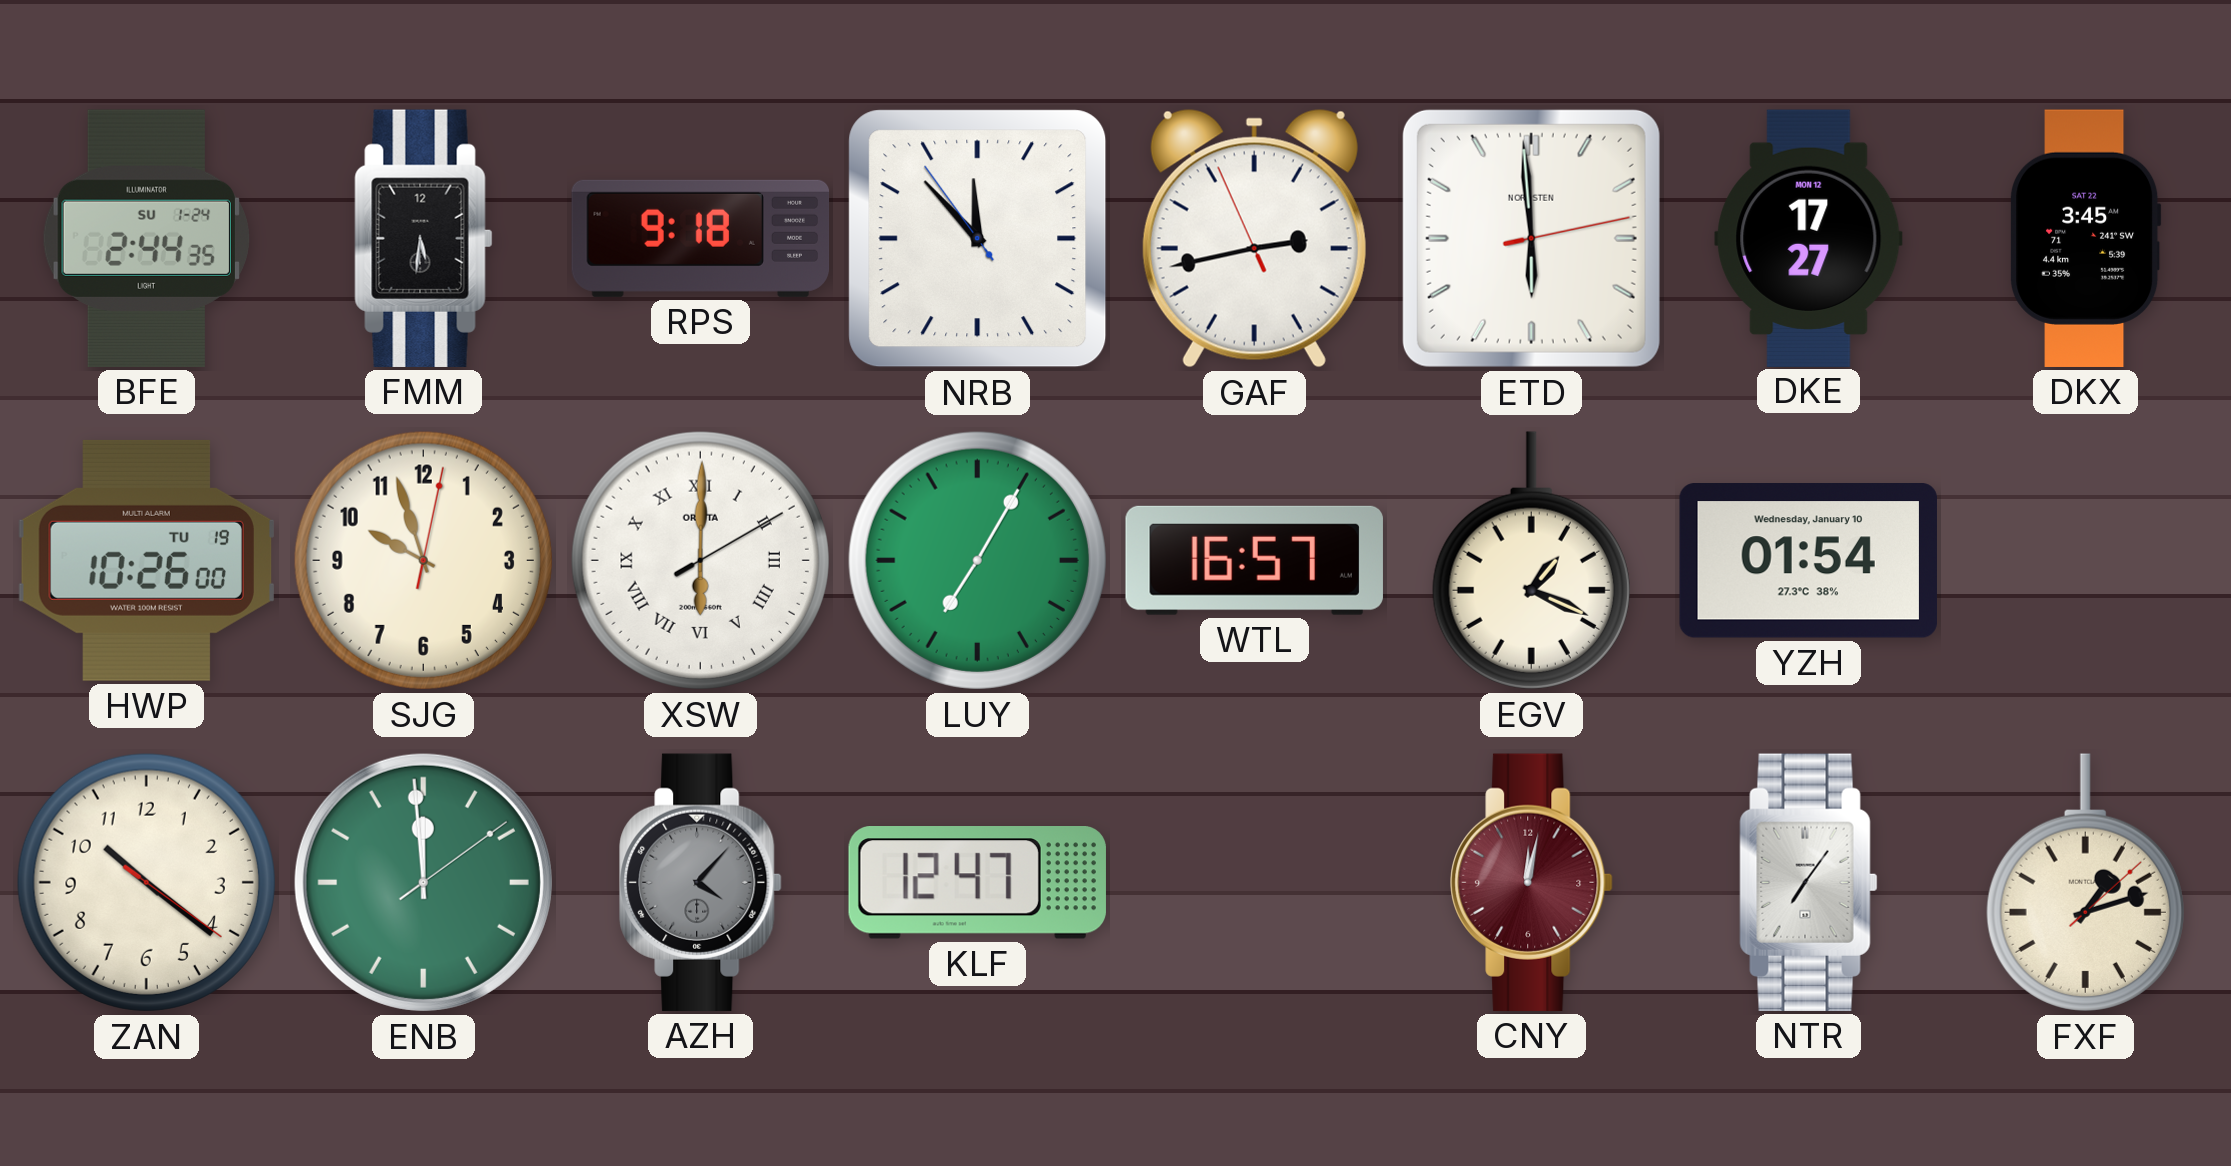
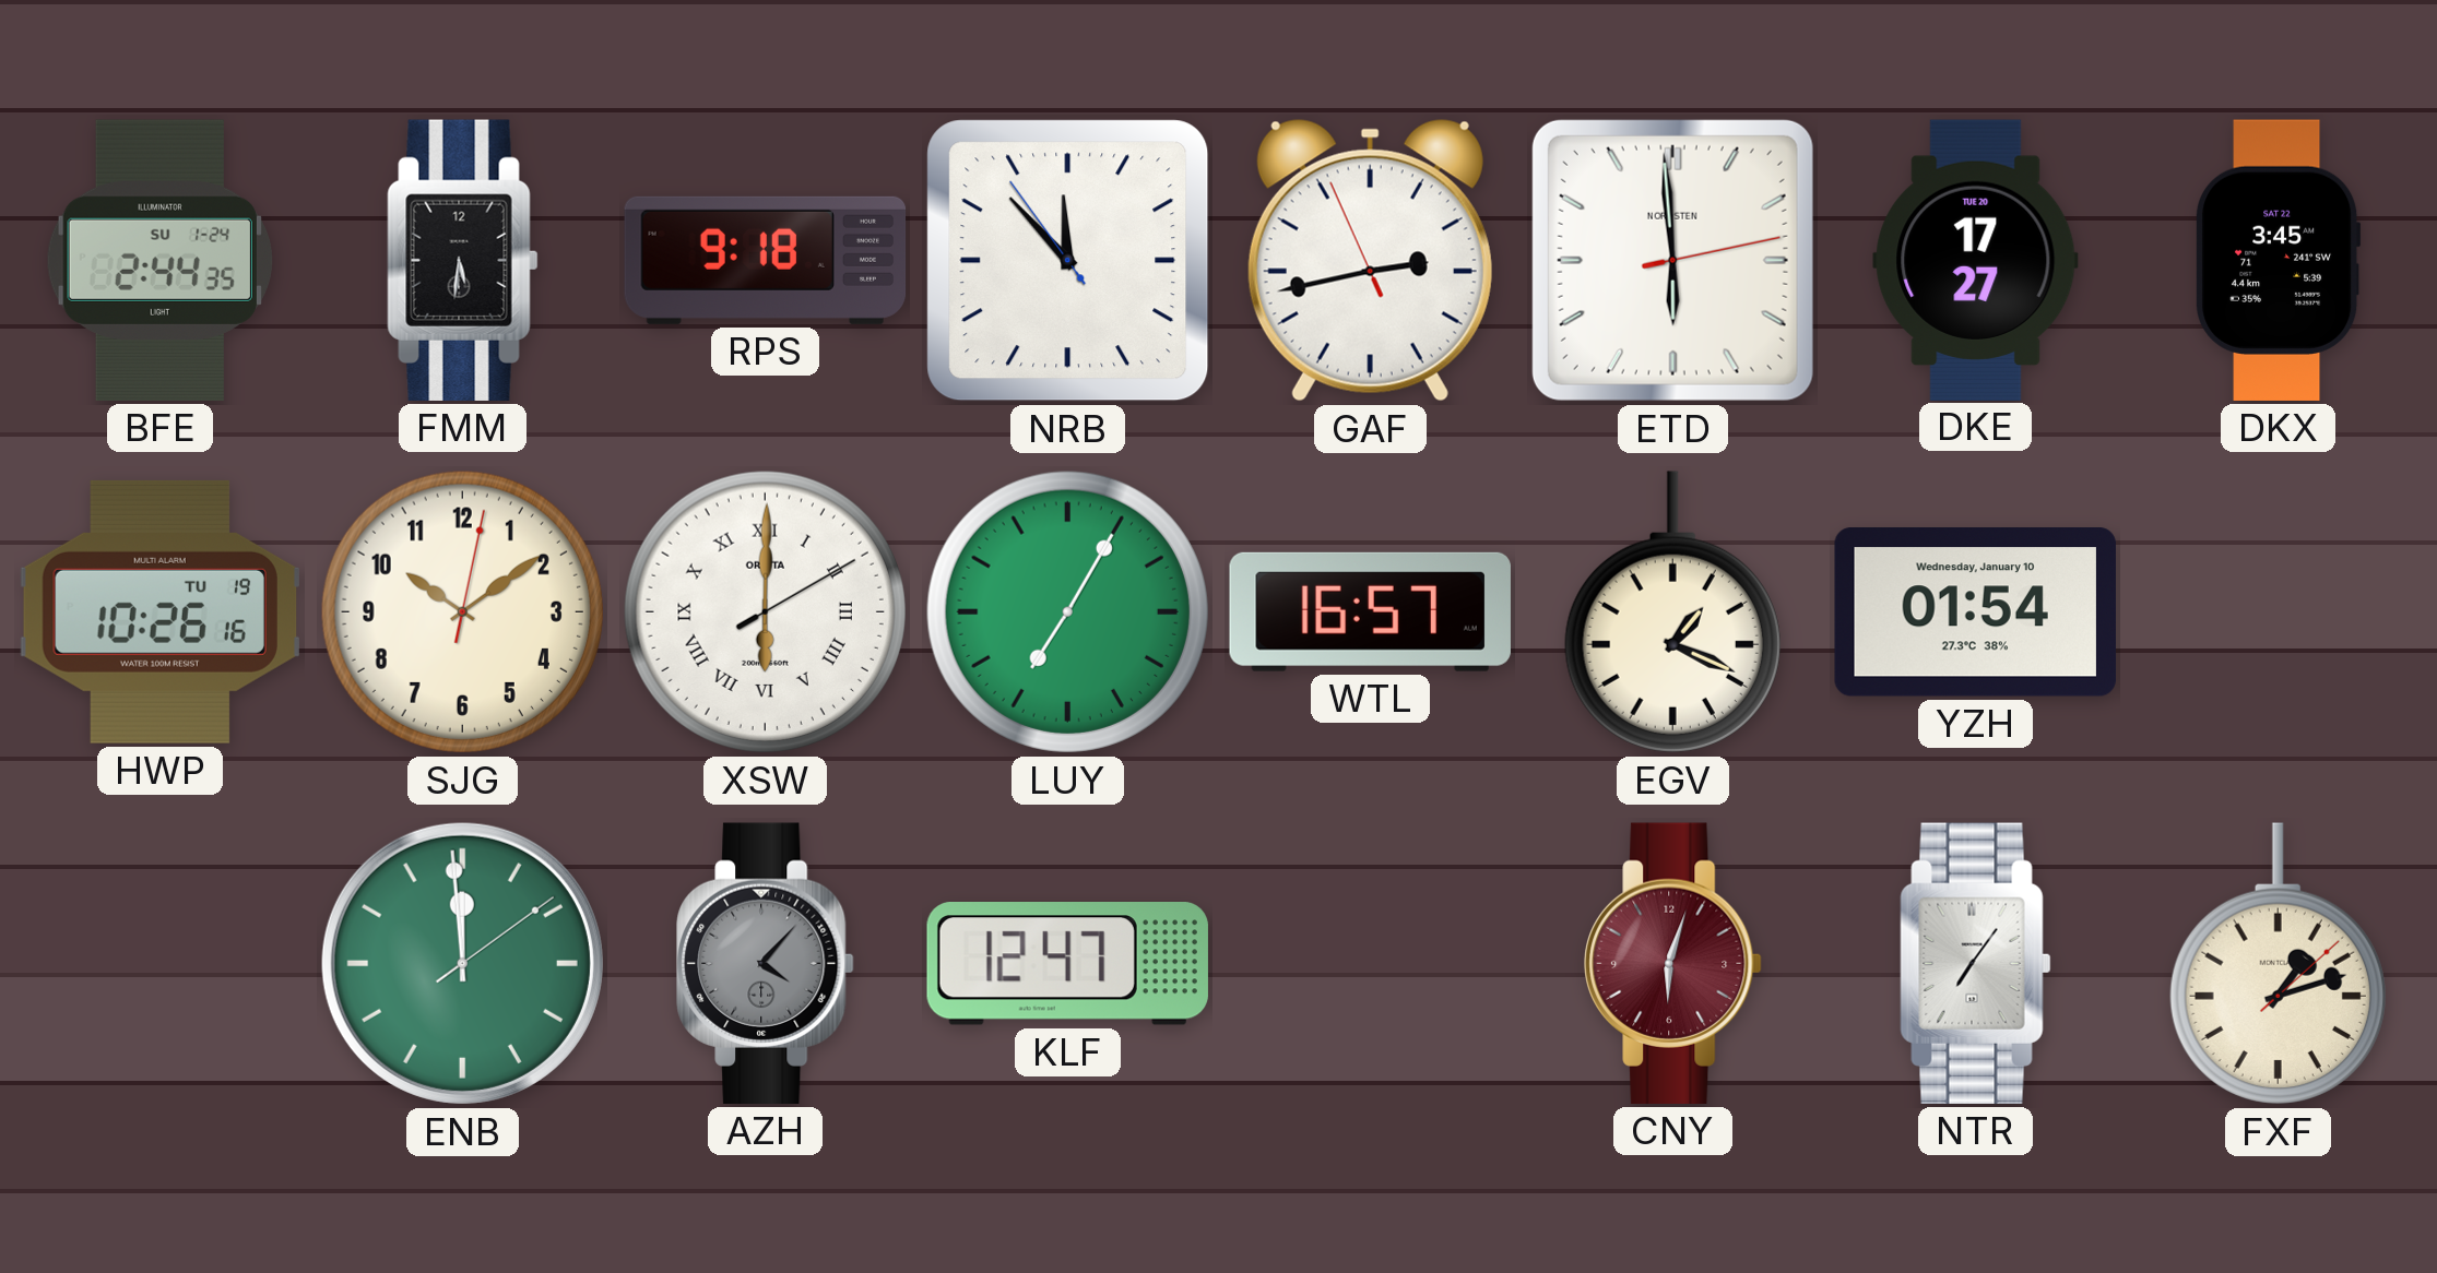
DKE date: MON 12 -> TUE 20
HWP: 10:26:00 -> 10:26:16
SJG: 9:57 -> 10:09
ZAN: 10:21 -> none
CNY: 12:02 -> 6:03
